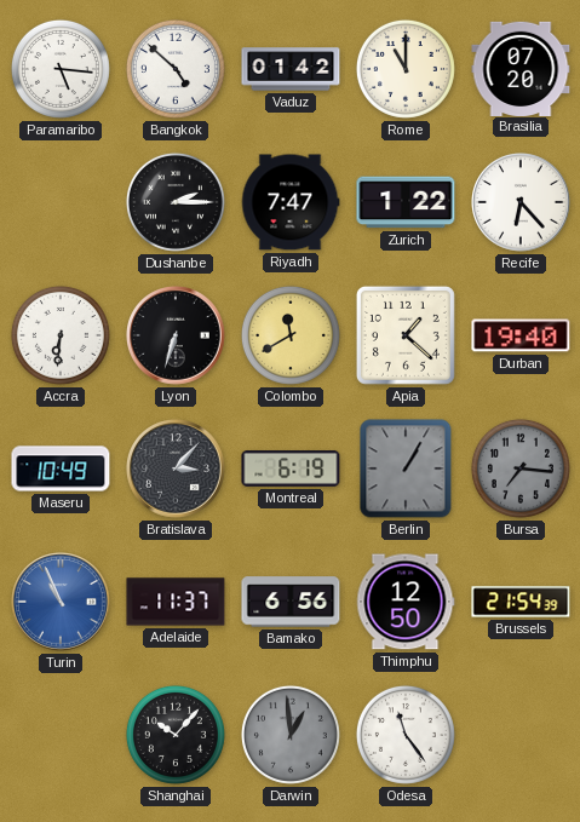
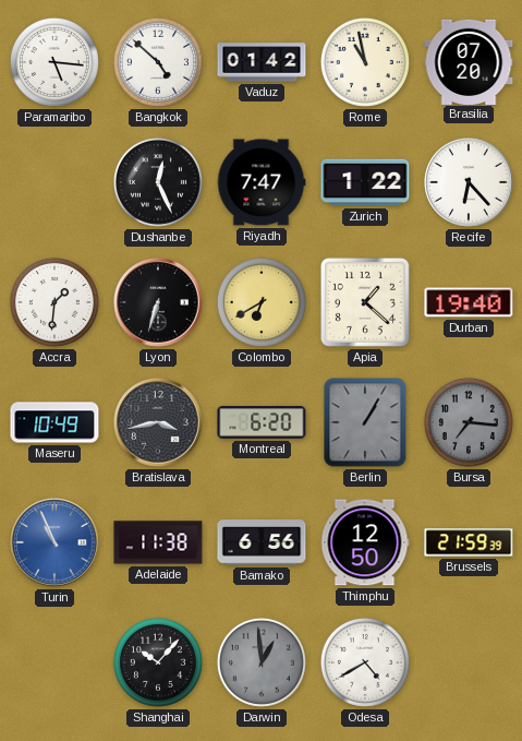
Rome: 11:00 -> 10:58
Dushanbe: 2:15 -> 12:26
Accra: 6:31 -> 1:31
Colombo: 11:40 -> 6:40
Bratislava: 3:07 -> 3:43
Montreal: 6:19 -> 6:20
Adelaide: 11:37 -> 11:38
Brussels: 21:54 -> 21:59
Odesa: 11:24 -> 4:40
